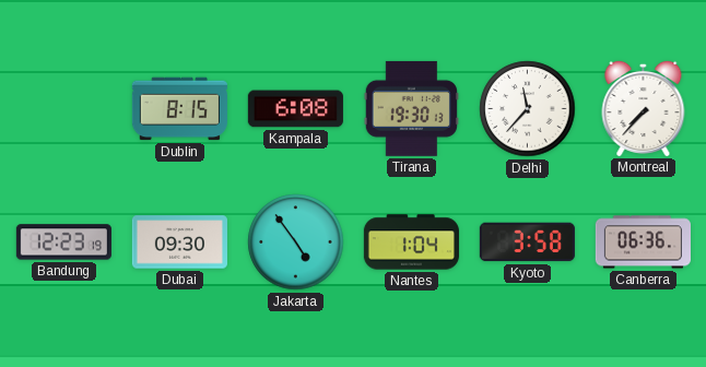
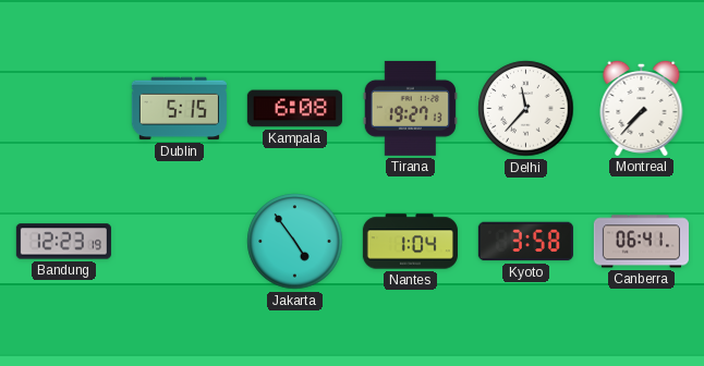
Dublin: 8:15 -> 5:15
Tirana: 19:30 -> 19:27
Dubai: 09:30 -> none
Canberra: 06:36 -> 06:41
